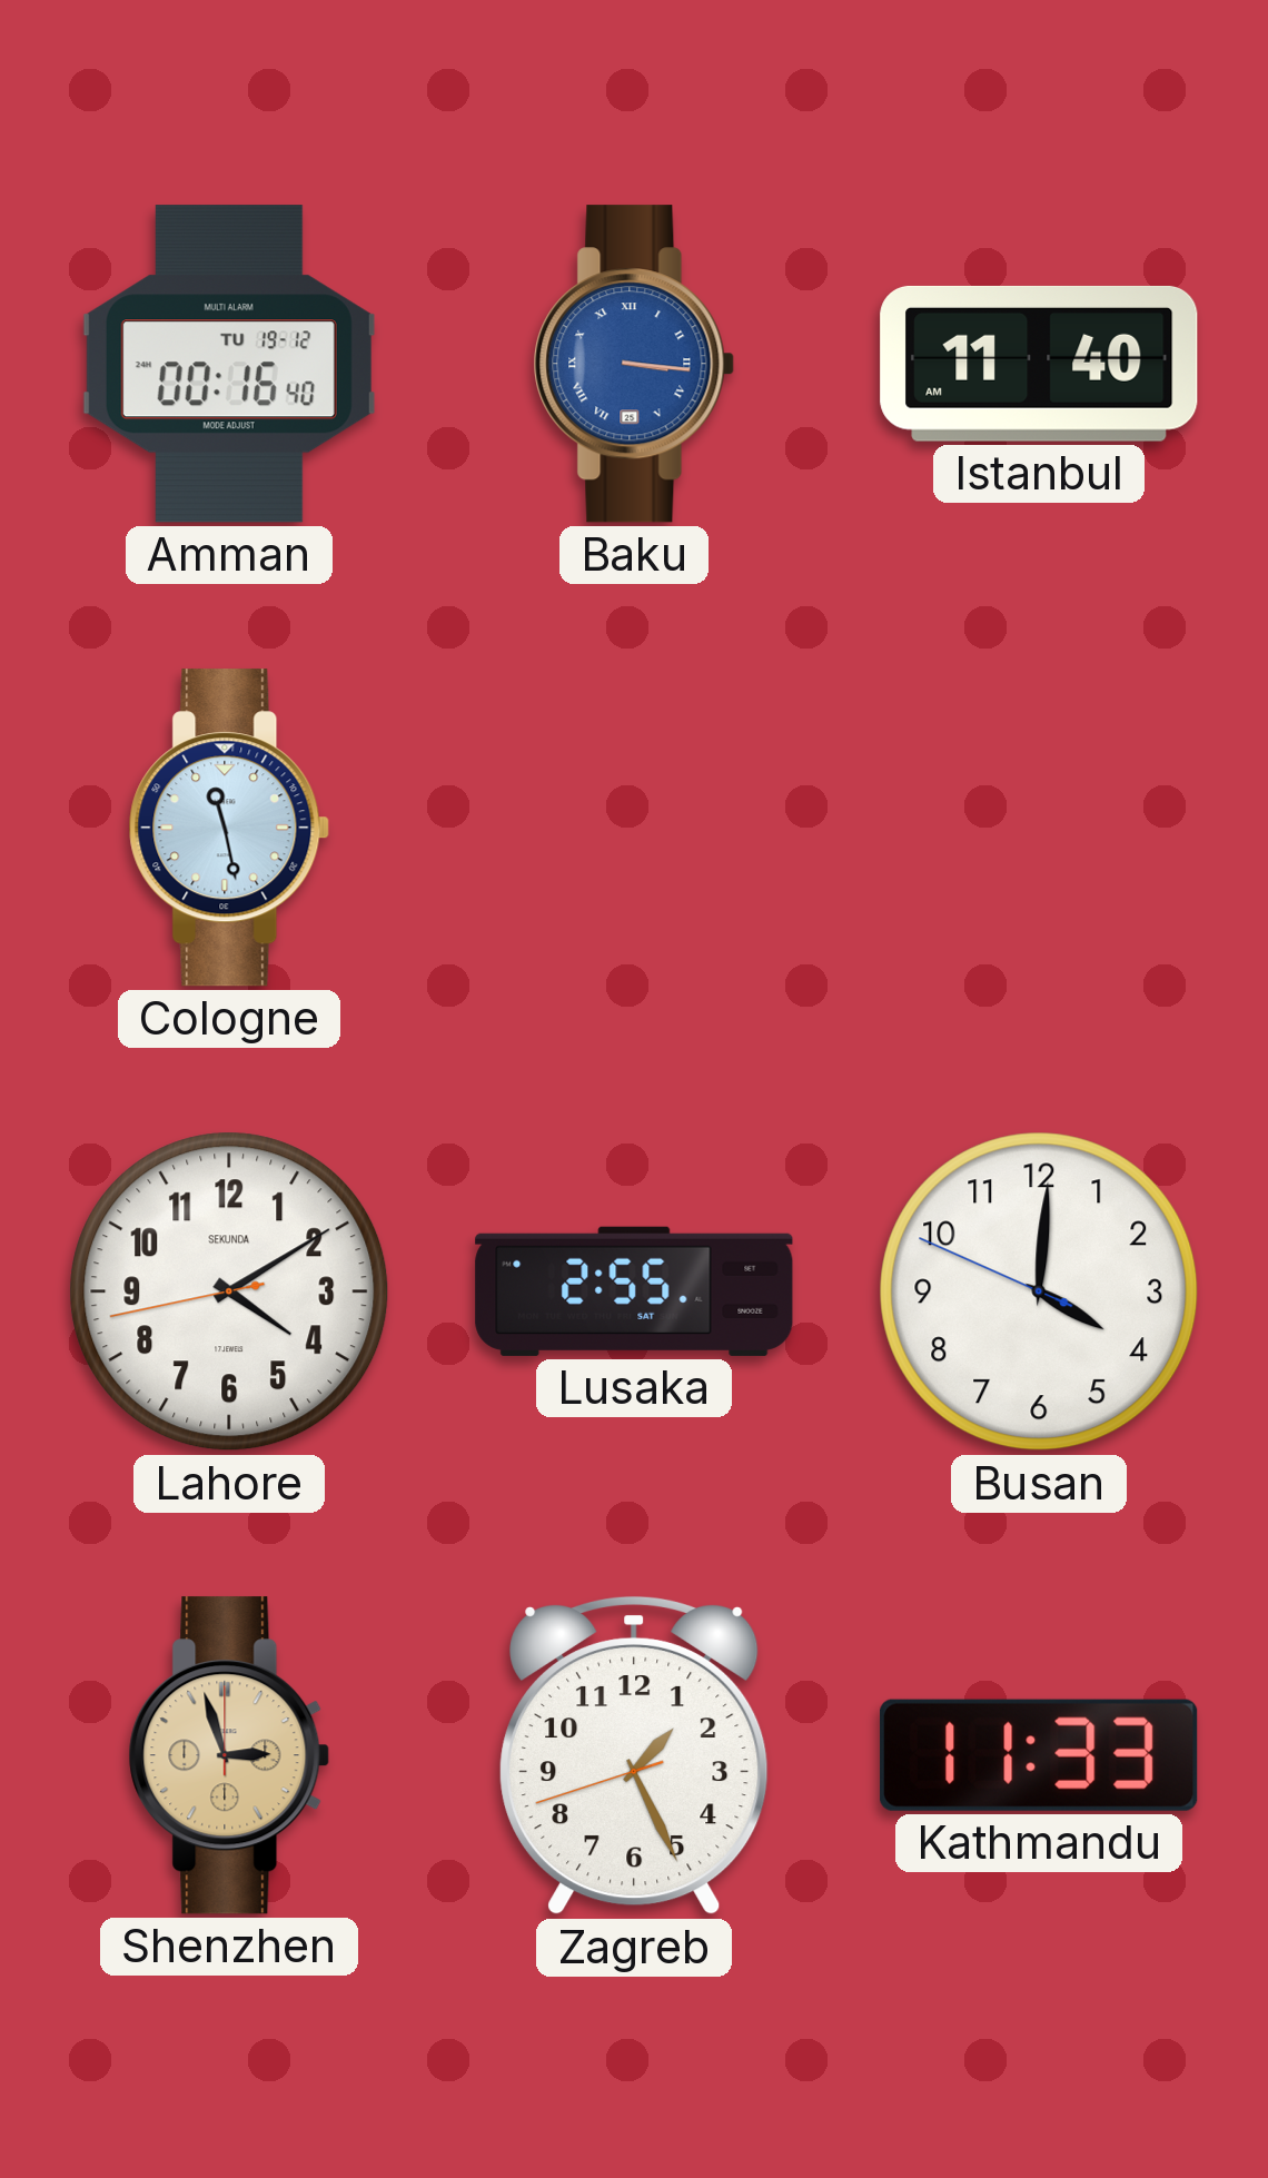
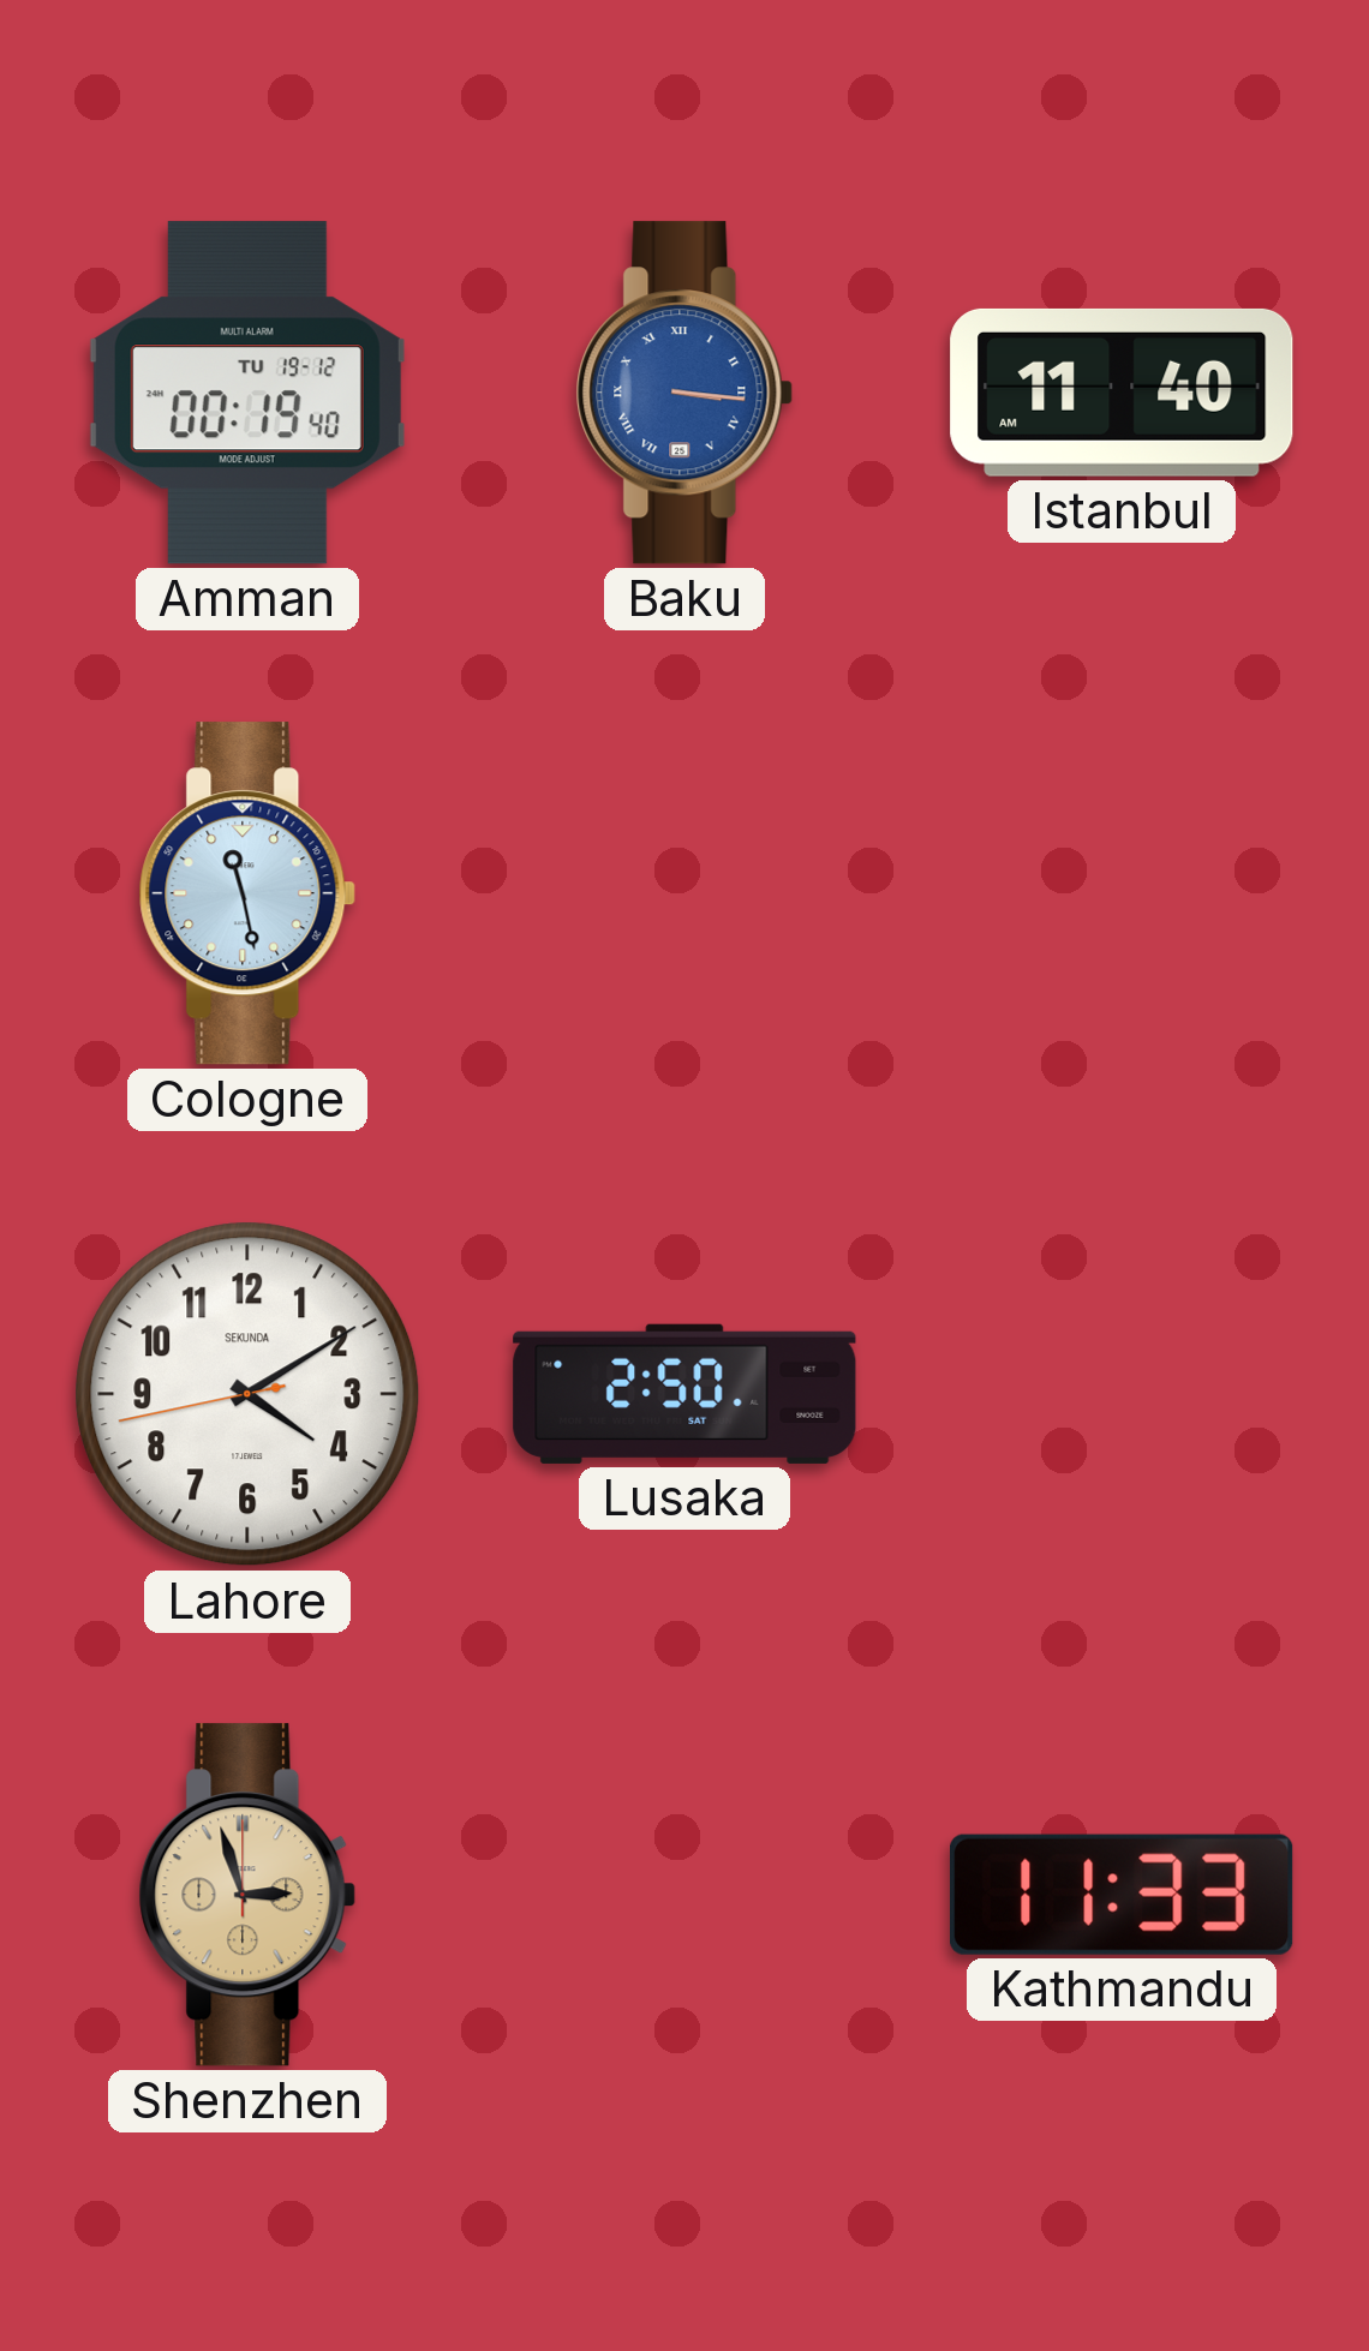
Amman: 00:16 -> 00:19
Lusaka: 2:55 -> 2:50
Busan: 4:00 -> none
Zagreb: 1:25 -> none
